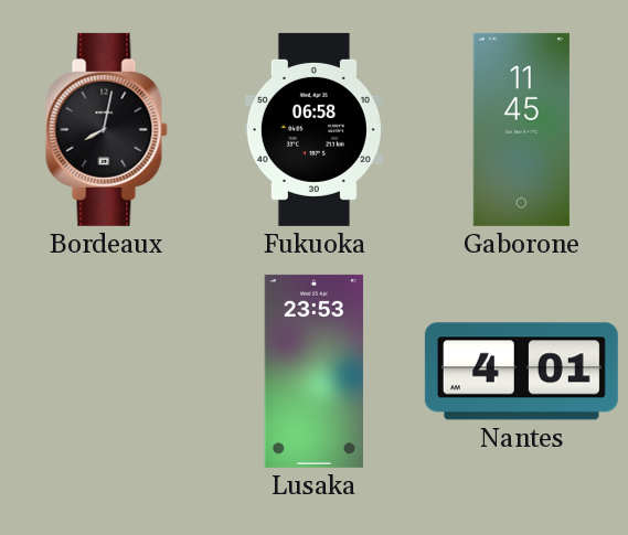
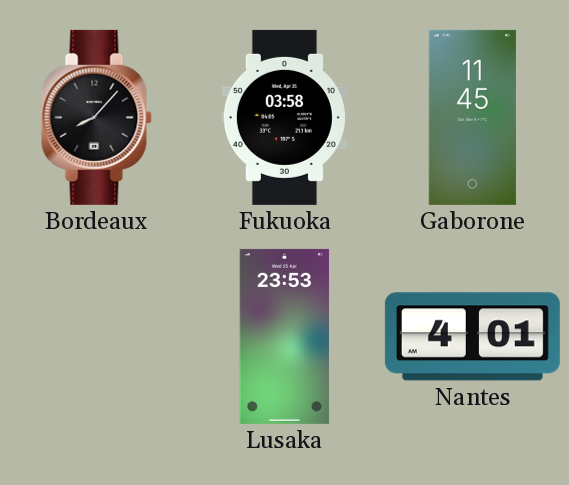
Bordeaux: 8:02 -> 8:07
Fukuoka: 06:58 -> 03:58
